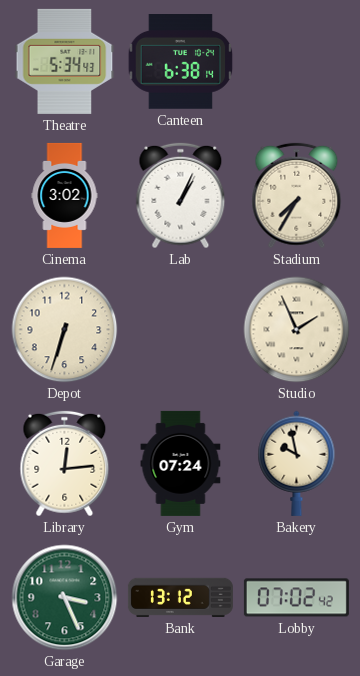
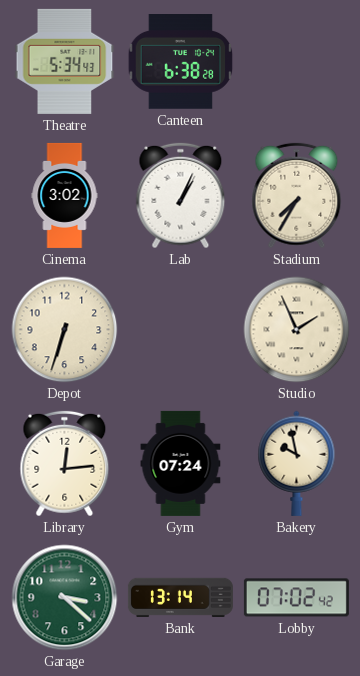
Canteen: 6:38:14 -> 6:38:28
Garage: 3:26 -> 3:22
Bank: 13:12 -> 13:14
